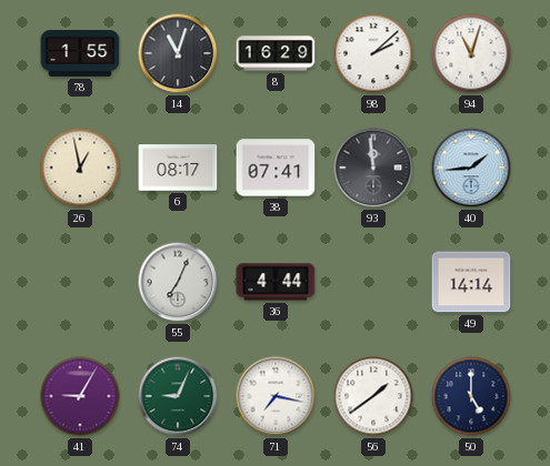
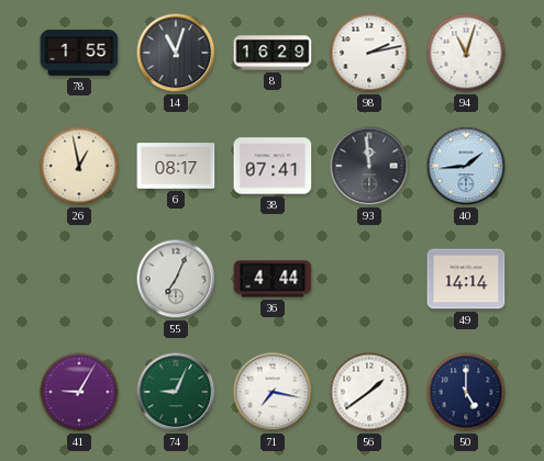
98: 2:08 -> 2:13
